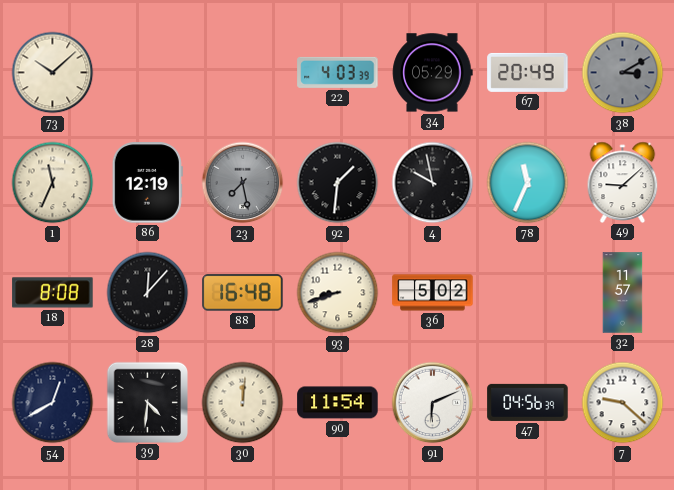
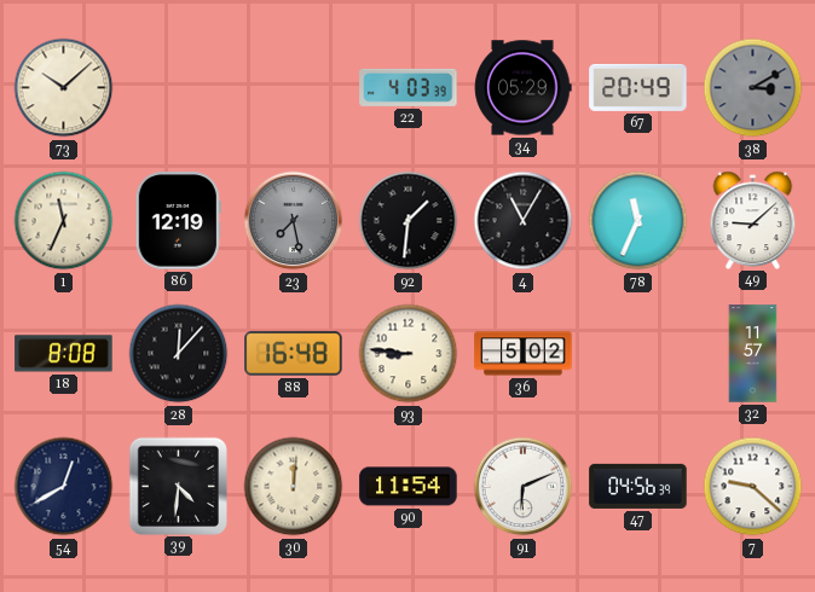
4: 9:58 -> 11:05
93: 8:42 -> 8:46
